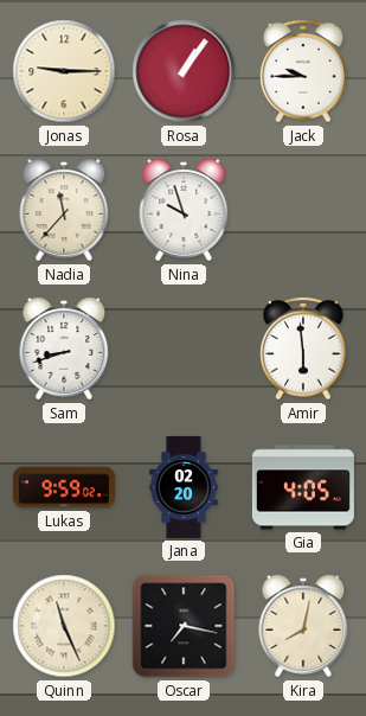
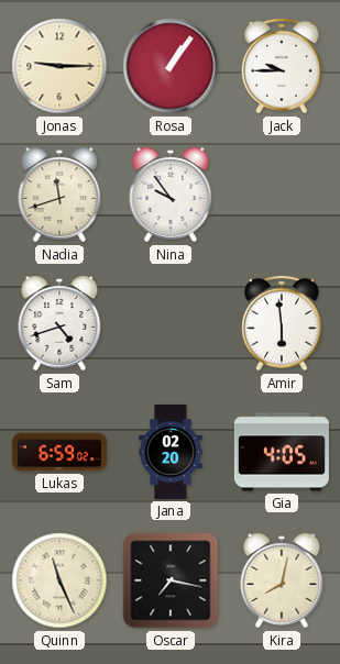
Nadia: 11:37 -> 11:42
Nina: 9:57 -> 9:54
Sam: 8:42 -> 4:42
Lukas: 9:59 -> 6:59
